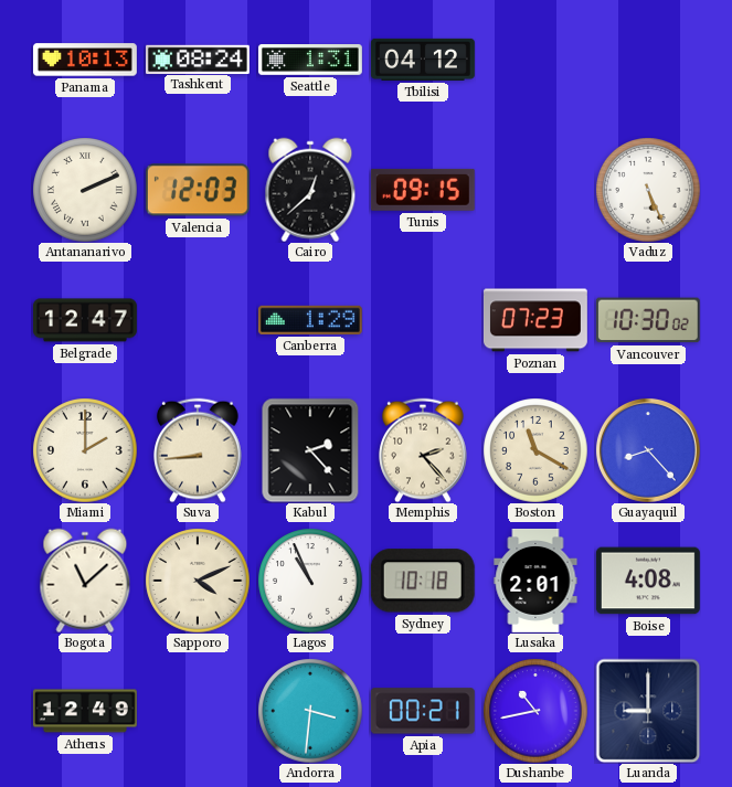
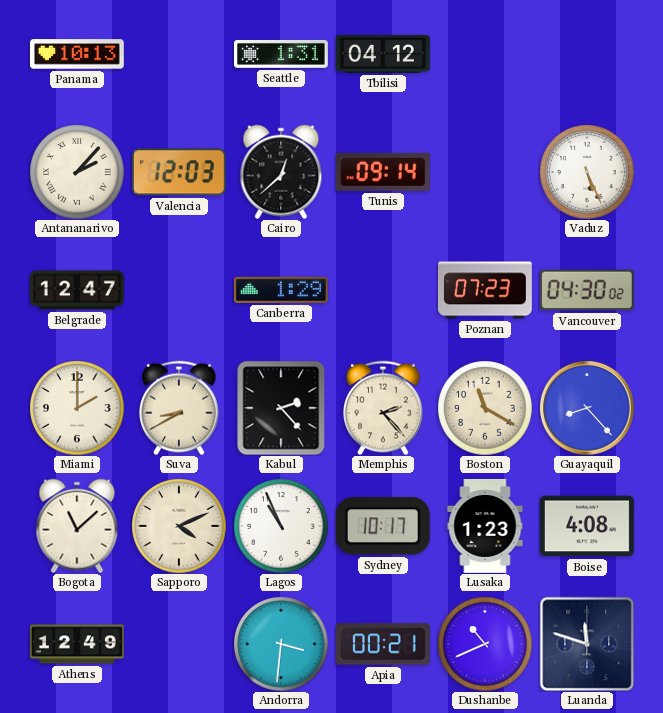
Tashkent: 08:24 -> none
Antananarivo: 2:11 -> 2:07
Tunis: 09:15 -> 09:14
Vancouver: 10:30 -> 04:30
Suva: 8:44 -> 8:40
Sydney: 10:18 -> 10:17
Lusaka: 2:01 -> 1:23
Dushanbe: 10:43 -> 10:41
Luanda: 9:00 -> 11:48
